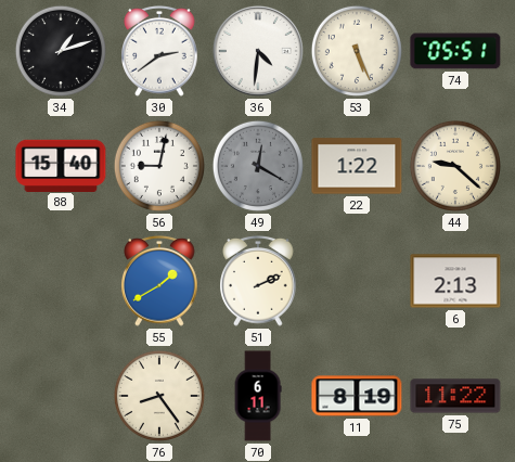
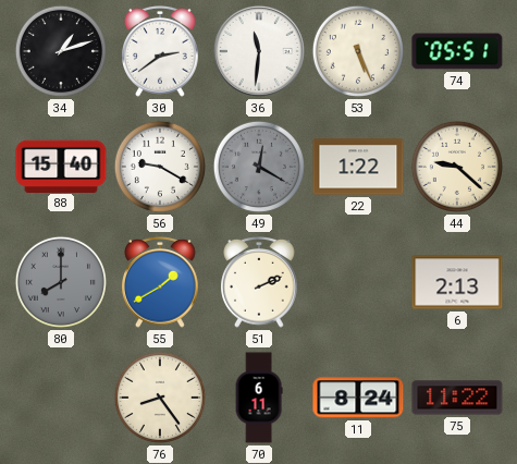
36: 4:31 -> 11:31
56: 9:02 -> 9:20
80: none -> 8:00
11: 8:19 -> 8:24
